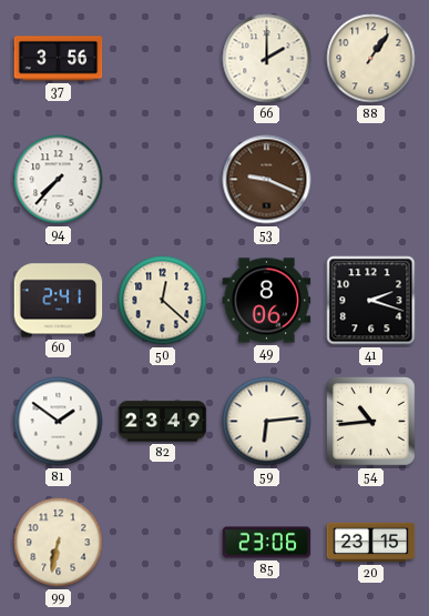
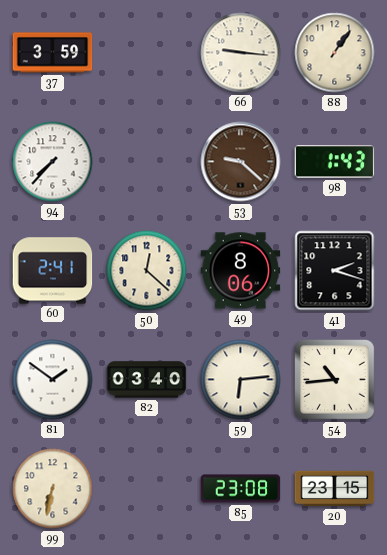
37: 3:56 -> 3:59
66: 2:00 -> 9:16
53: 9:19 -> 9:22
98: none -> 1:43
82: 23:49 -> 03:40
85: 23:06 -> 23:08
